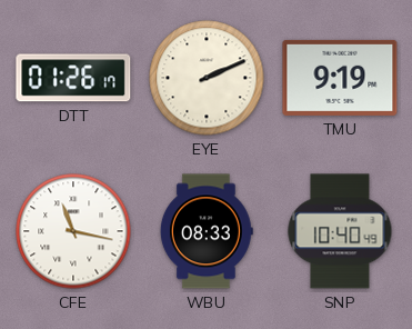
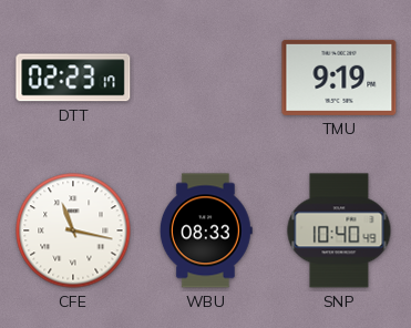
DTT: 01:26 -> 02:23
EYE: 2:11 -> none
